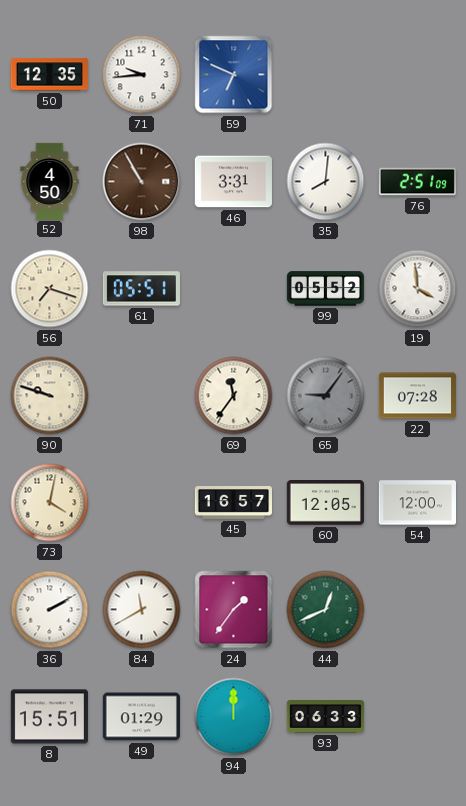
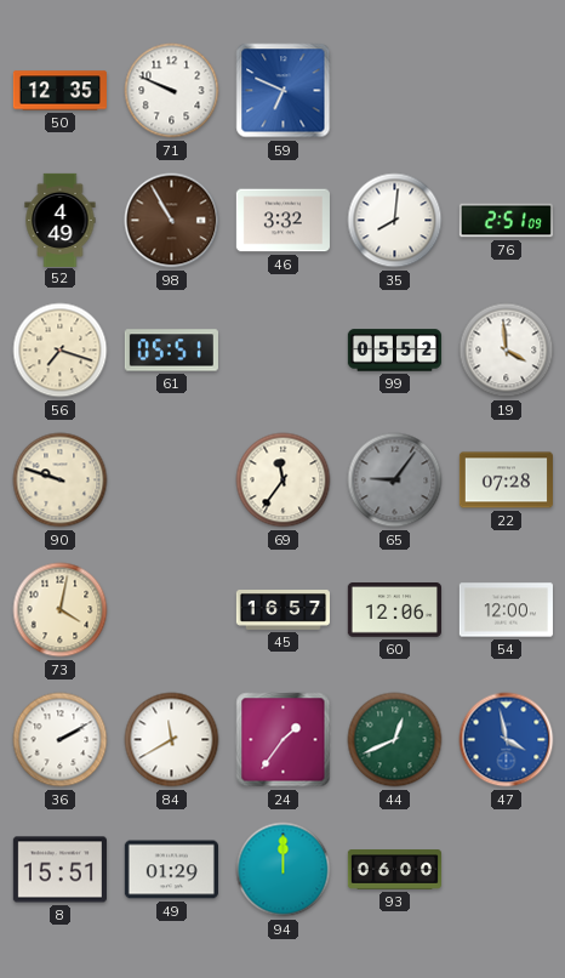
71: 9:44 -> 9:49
52: 4:50 -> 4:49
46: 3:31 -> 3:32
60: 12:05 -> 12:06
47: none -> 3:58
93: 06:33 -> 06:00
